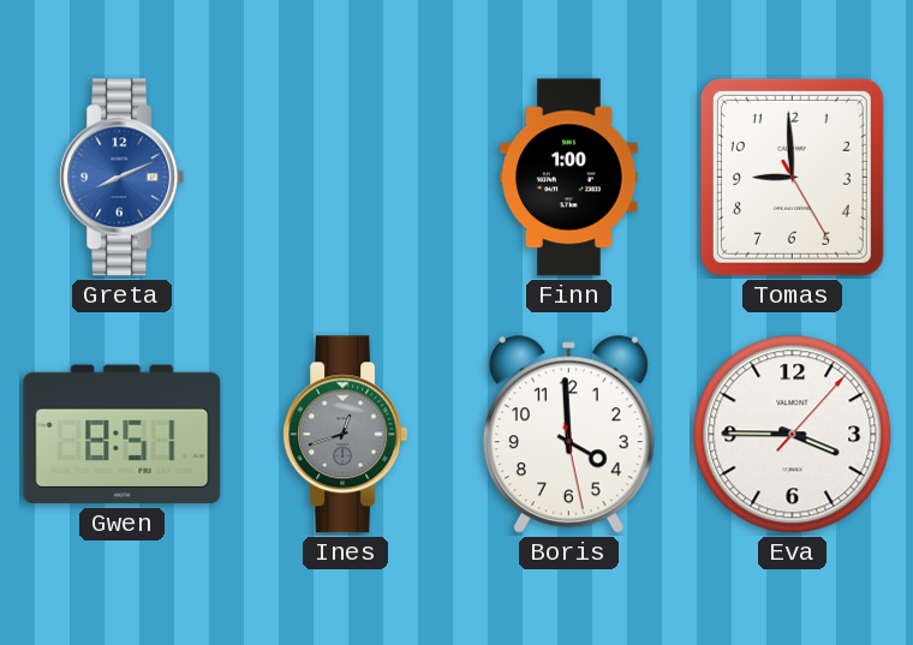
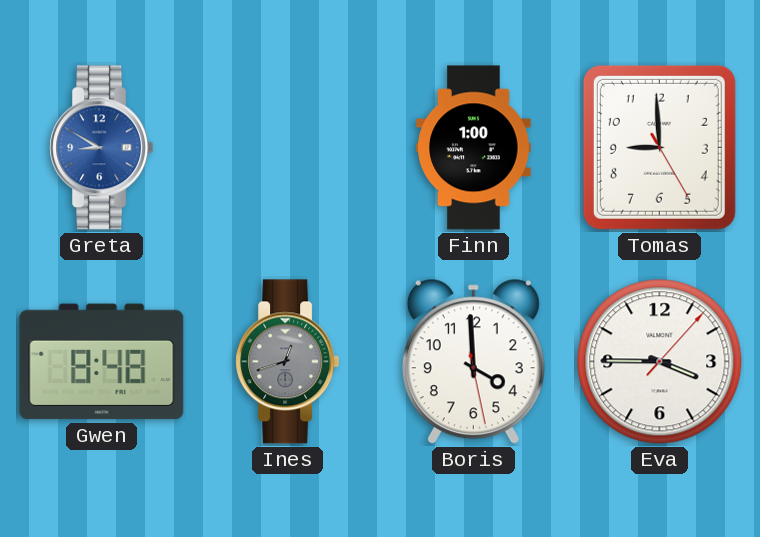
Greta: 8:11 -> 8:50
Gwen: 8:51 -> 8:48
